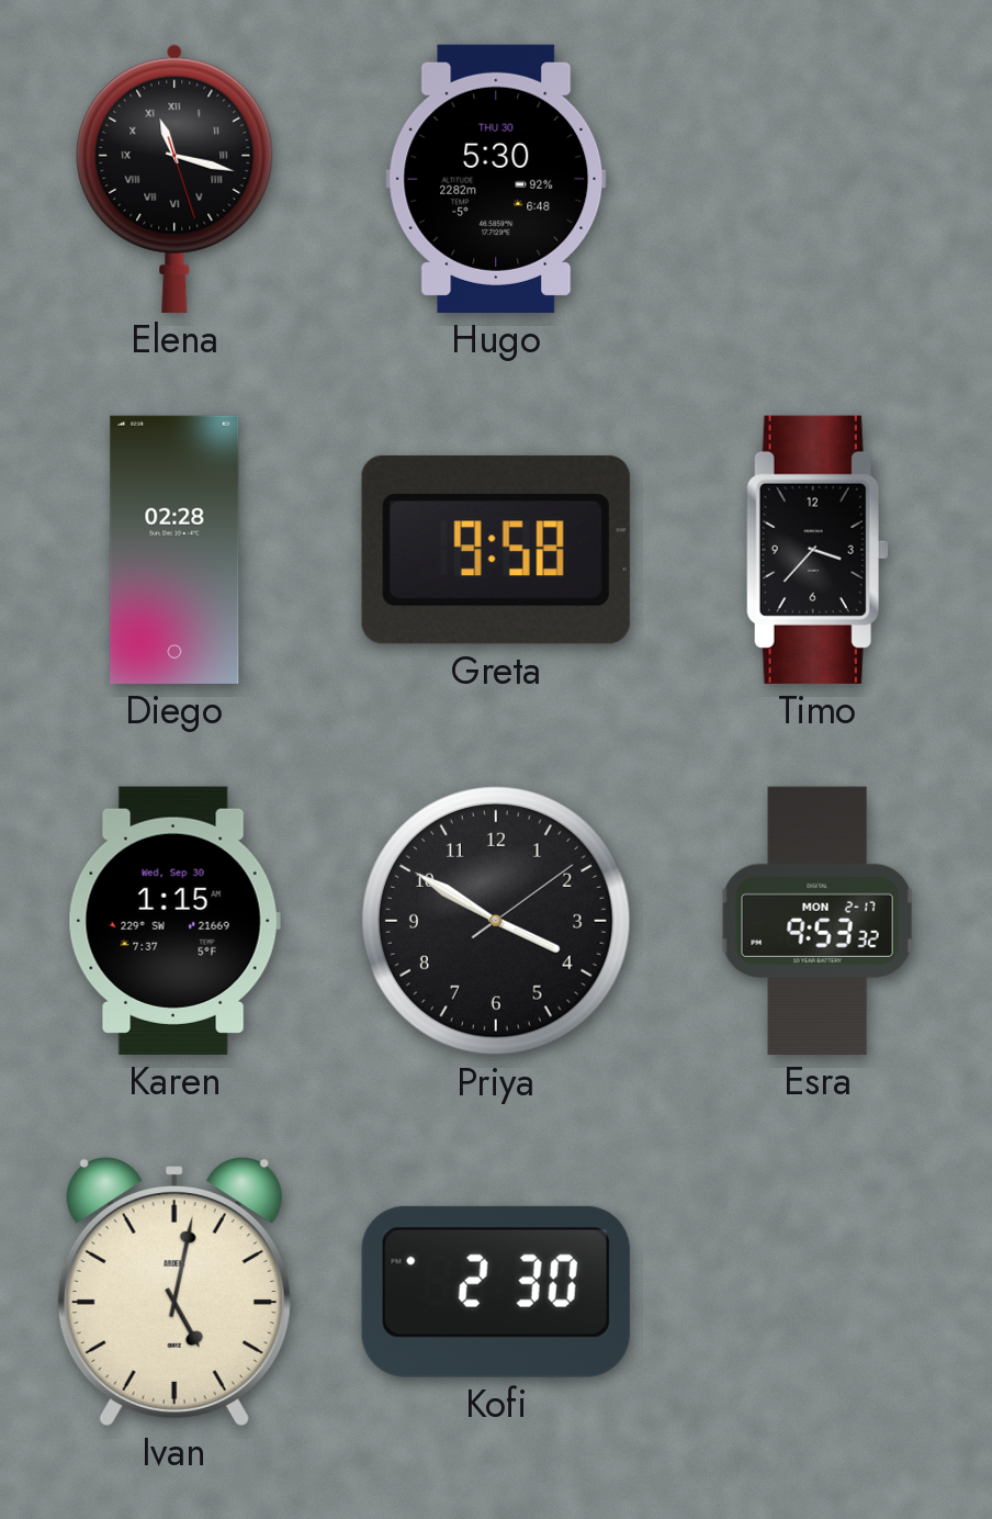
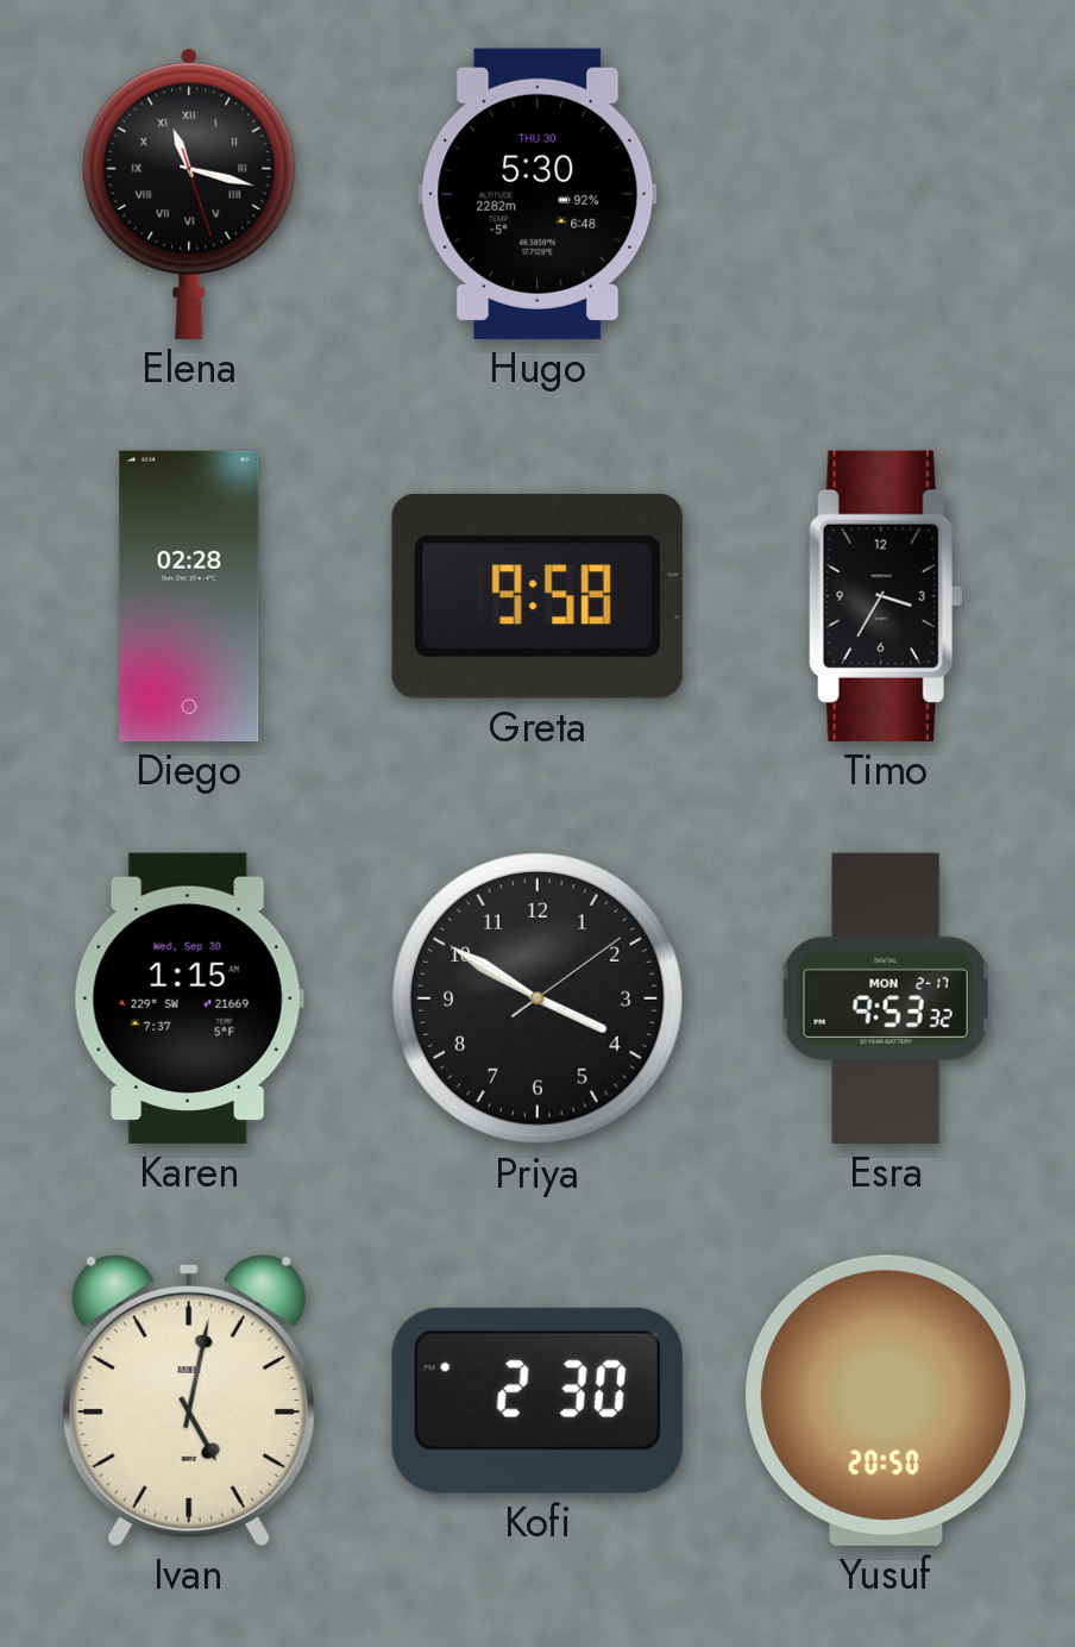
Timo: 3:37 -> 3:35
Yusuf: none -> 20:50
